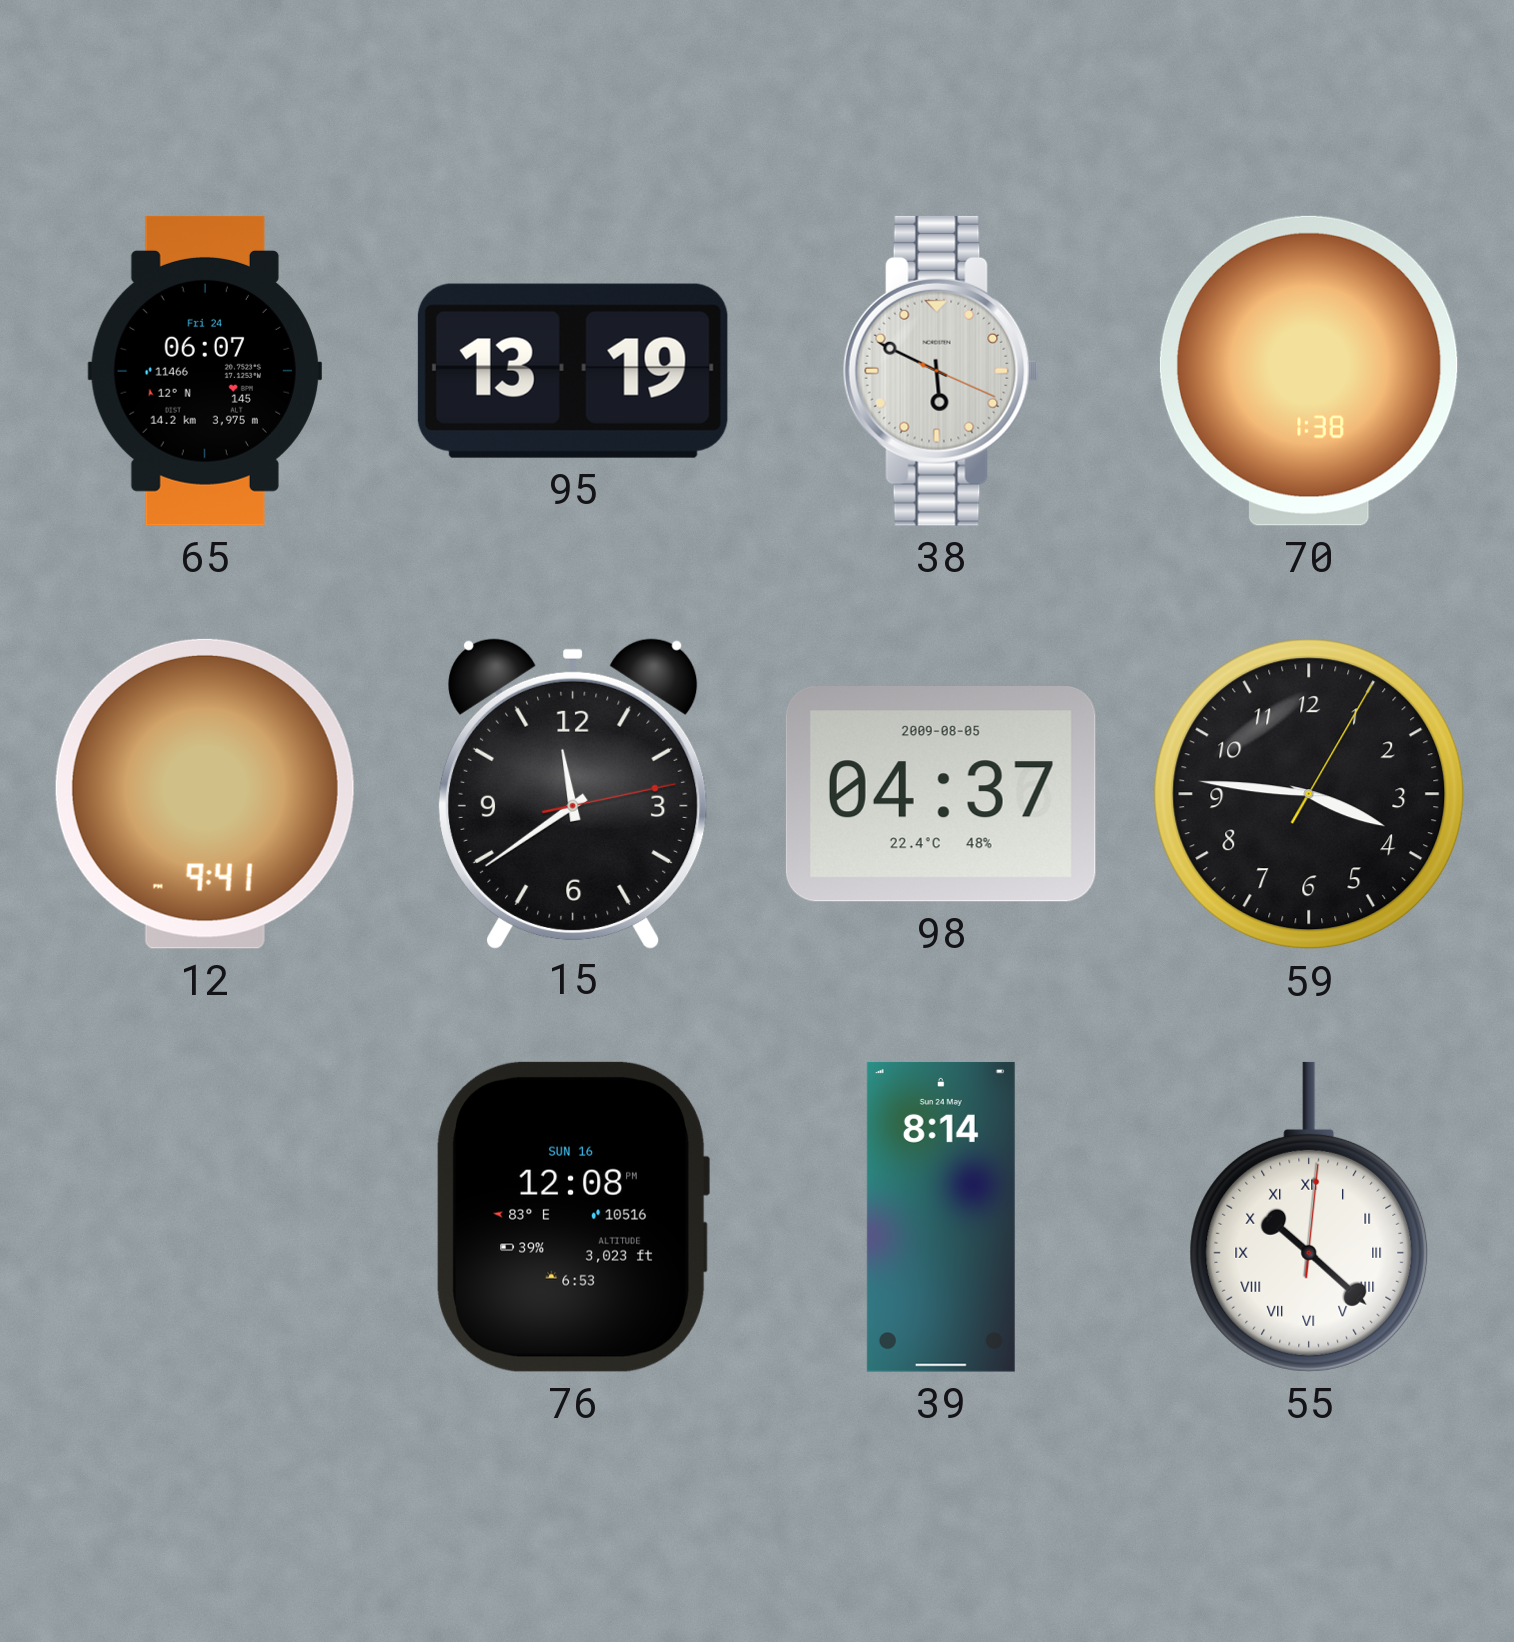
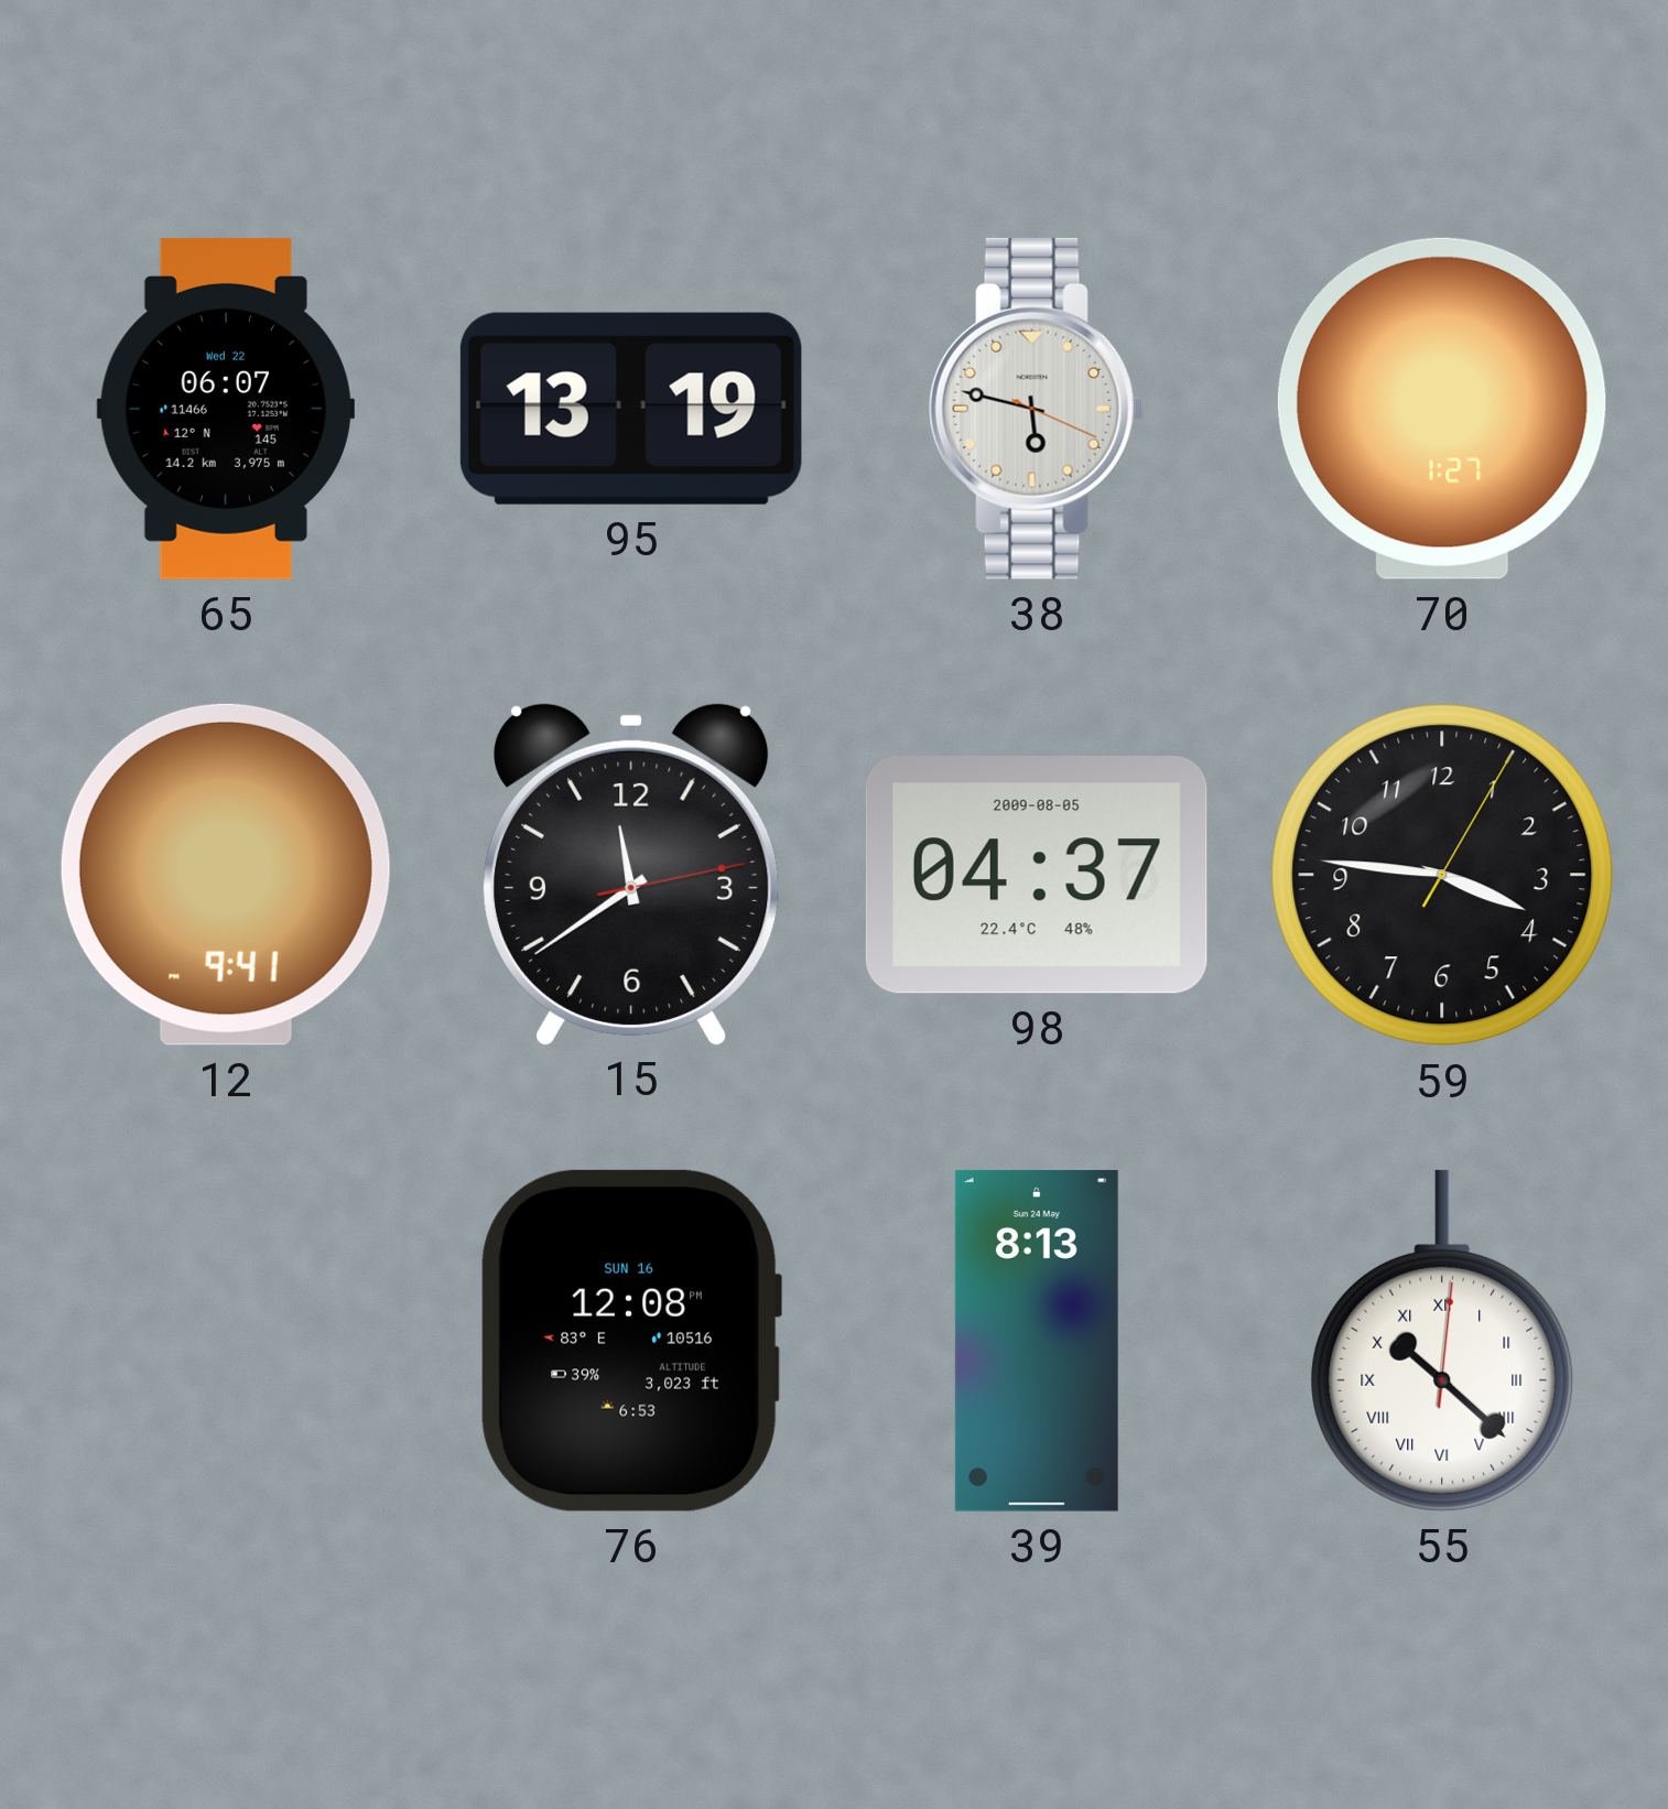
65 date: Fri 24 -> Wed 22
38: 5:49 -> 5:47
70: 1:38 -> 1:27
39: 8:14 -> 8:13
